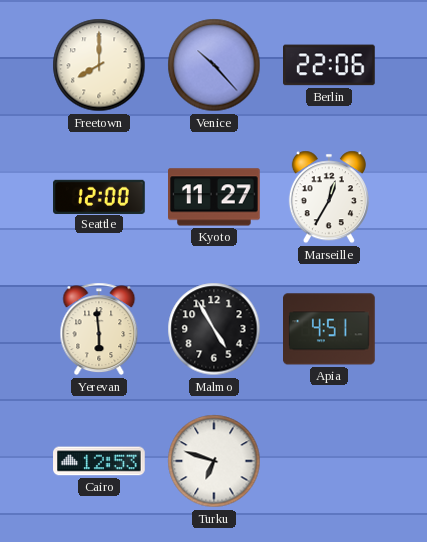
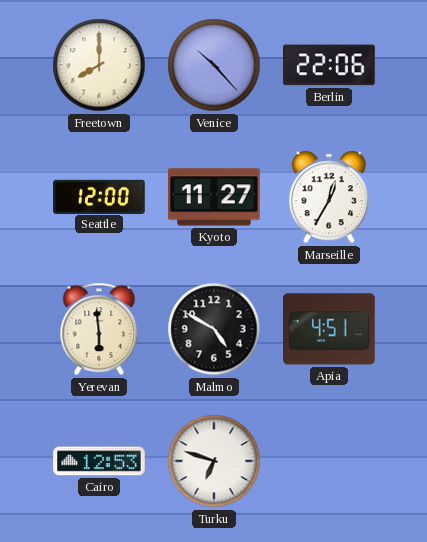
Malmo: 4:55 -> 4:50
